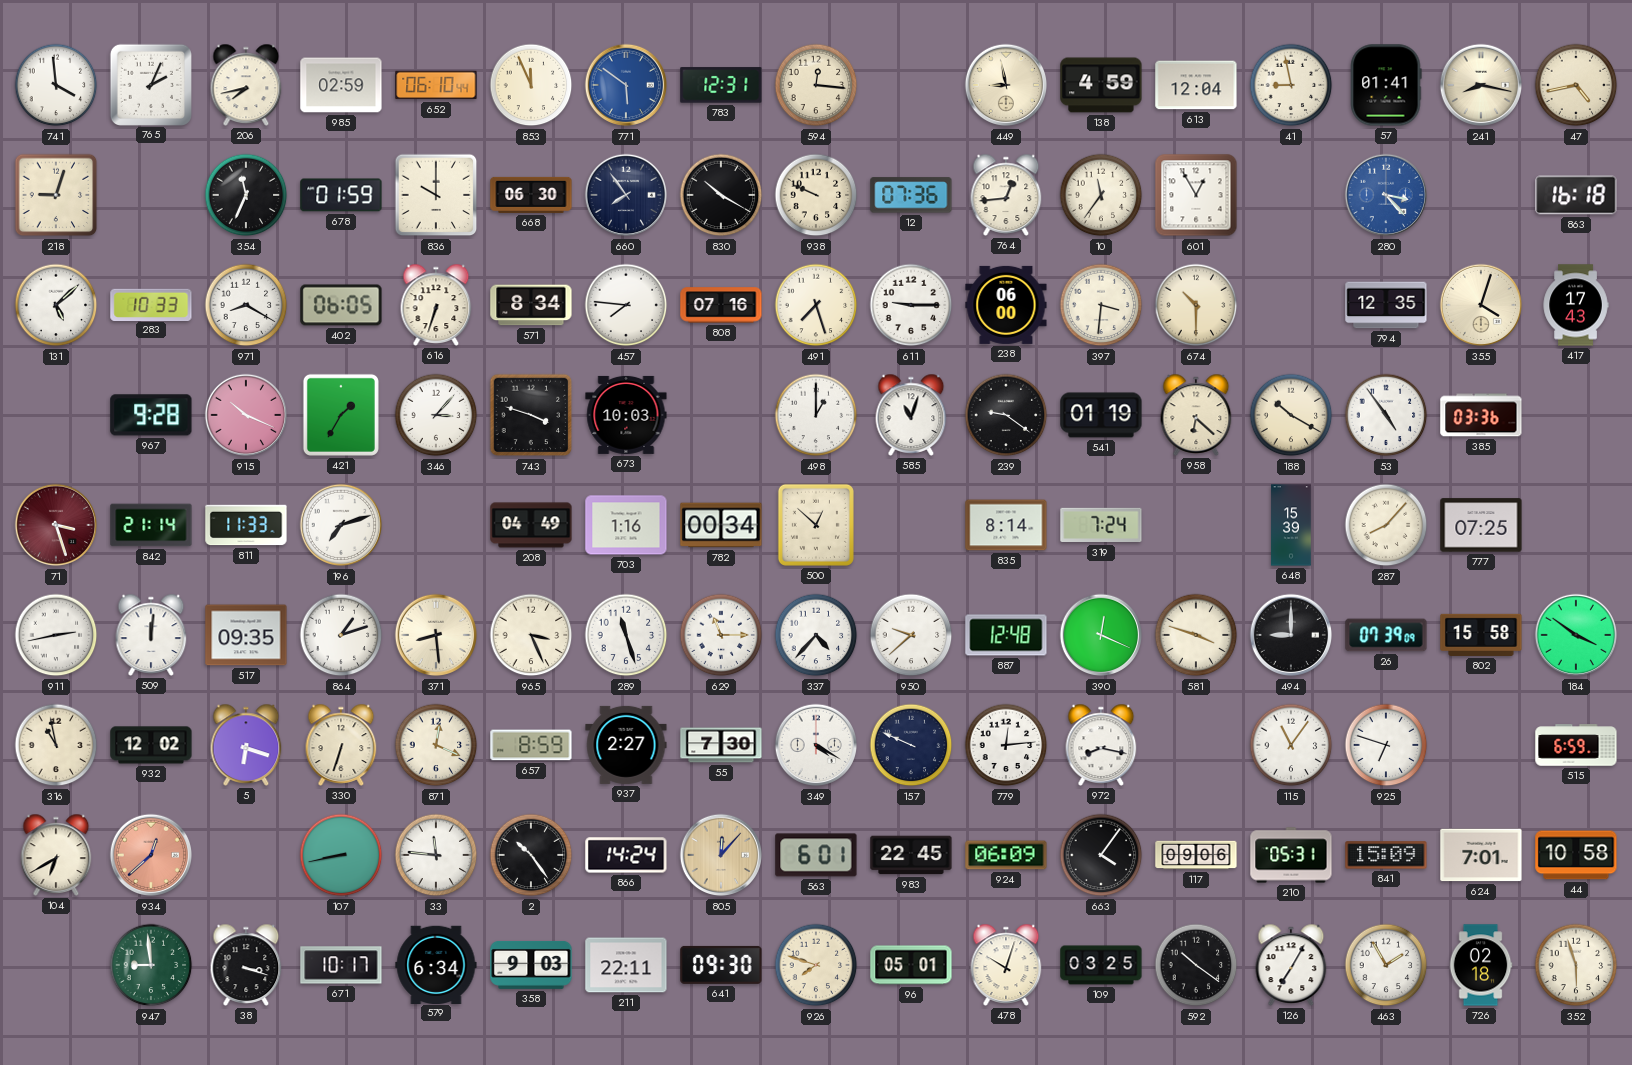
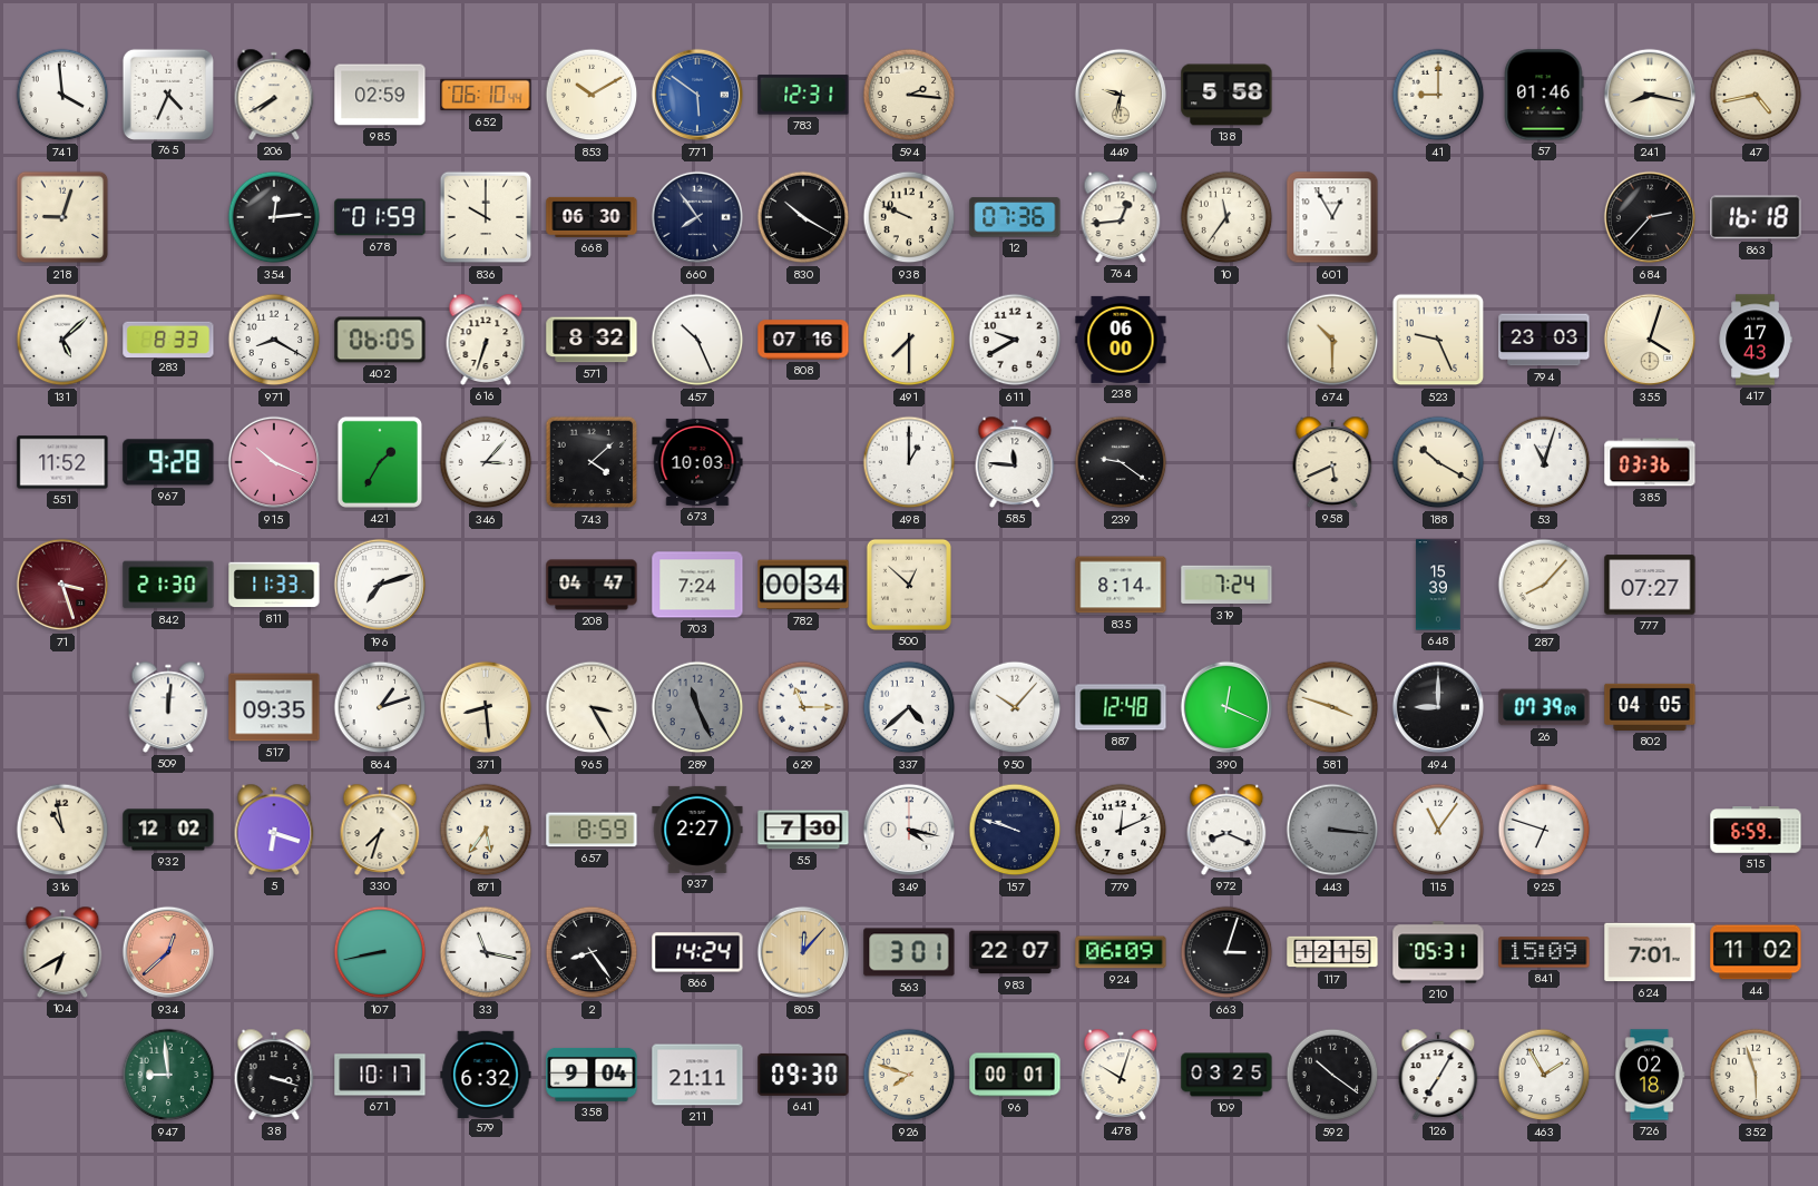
765: 2:04 -> 4:34
206: 7:43 -> 7:40
853: 11:56 -> 10:10
594: 12:16 -> 2:16
449: 8:58 -> 9:32
138: 4:59 -> 5:58
613: 12:04 -> none
41: 8:58 -> 9:00
57: 01:41 -> 01:46
354: 11:34 -> 12:14
280: 3:23 -> none
684: none -> 2:37
283: 10:33 -> 8:33
571: 8:34 -> 8:32
457: 7:46 -> 10:26
491: 7:27 -> 7:30
611: 9:15 -> 9:40
397: 3:31 -> none
523: none -> 9:26
794: 12:35 -> 23:03
551: none -> 11:52
743: 3:48 -> 4:08
585: 11:03 -> 11:46
541: 01:19 -> none
958: 6:22 -> 5:41
53: 4:54 -> 11:03
842: 21:14 -> 21:30
208: 04:49 -> 04:47
703: 1:16 -> 7:24
777: 07:25 -> 07:27
911: 2:43 -> none
965: 3:26 -> 3:25
289: 11:27 -> 11:26
289 dial: white -> grey
337: 4:37 -> 4:38
950: 9:38 -> 10:07
802: 15:58 -> 04:05
184: 3:51 -> none
330: 6:33 -> 7:33
871: 12:19 -> 5:36
349: 4:20 -> 4:17
157: 9:49 -> 9:48
779: 12:14 -> 12:11
972: 8:17 -> 8:19
443: none -> 3:16
33: 11:46 -> 11:17
2: 10:24 -> 8:24
563: 6:01 -> 3:01
983: 22:45 -> 22:07
663: 4:06 -> 3:03
117: 09:06 -> 12:15
44: 10:58 -> 11:02
579: 6:34 -> 6:32
358: 9:03 -> 9:04
211: 22:11 -> 21:11
96: 05:01 -> 00:01
